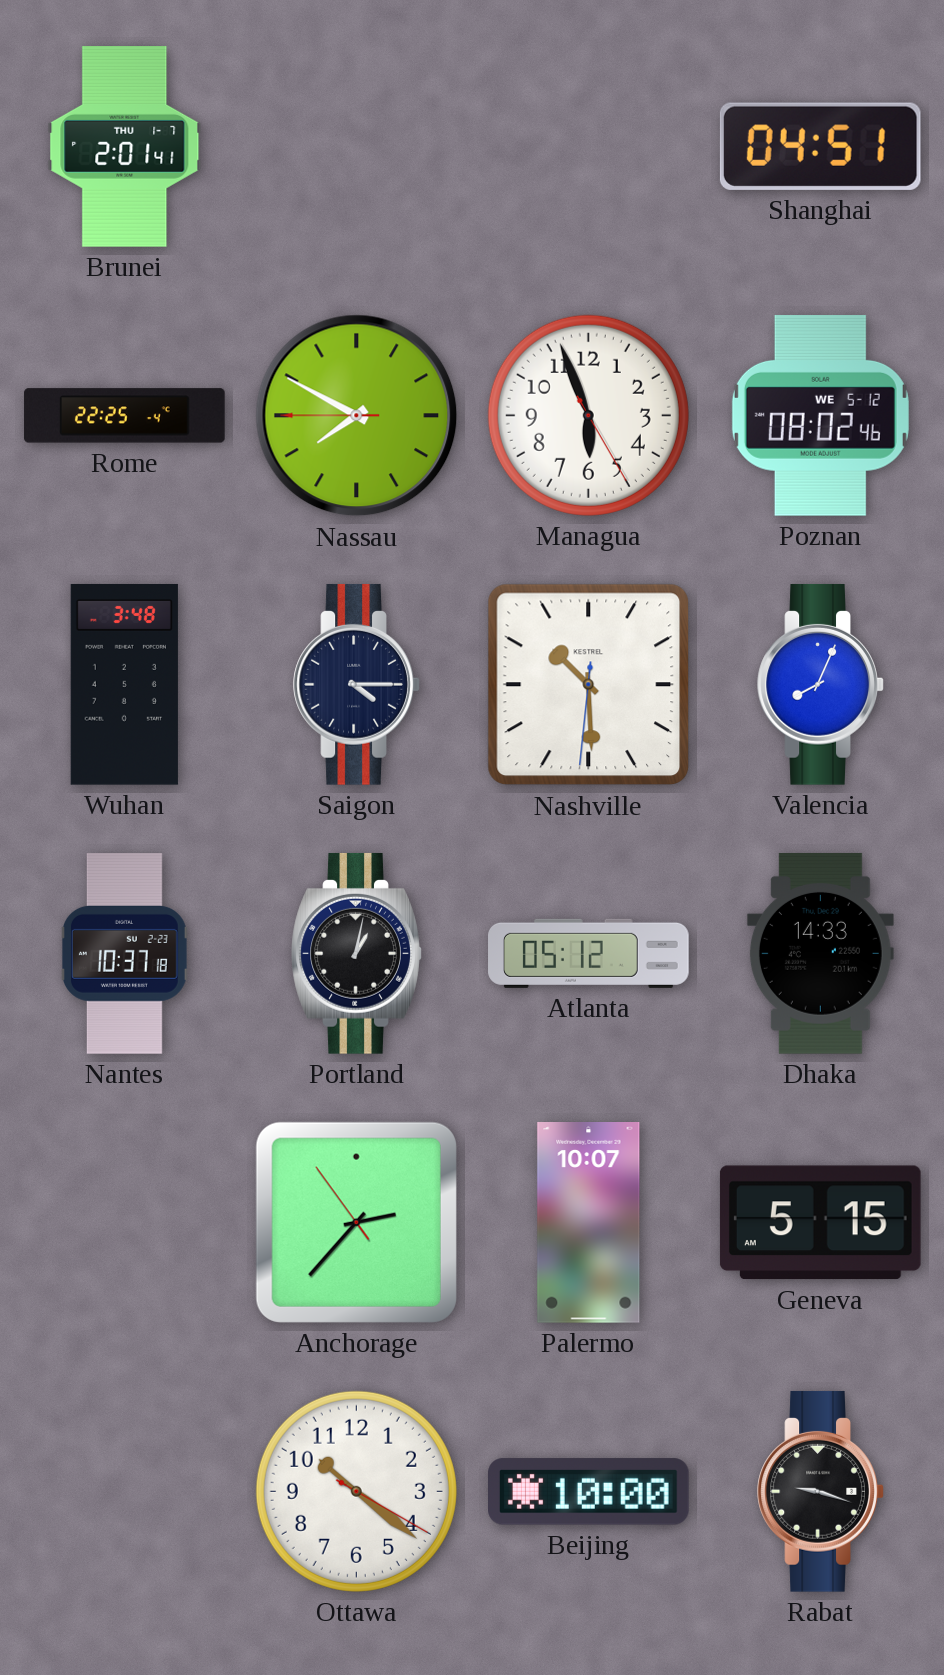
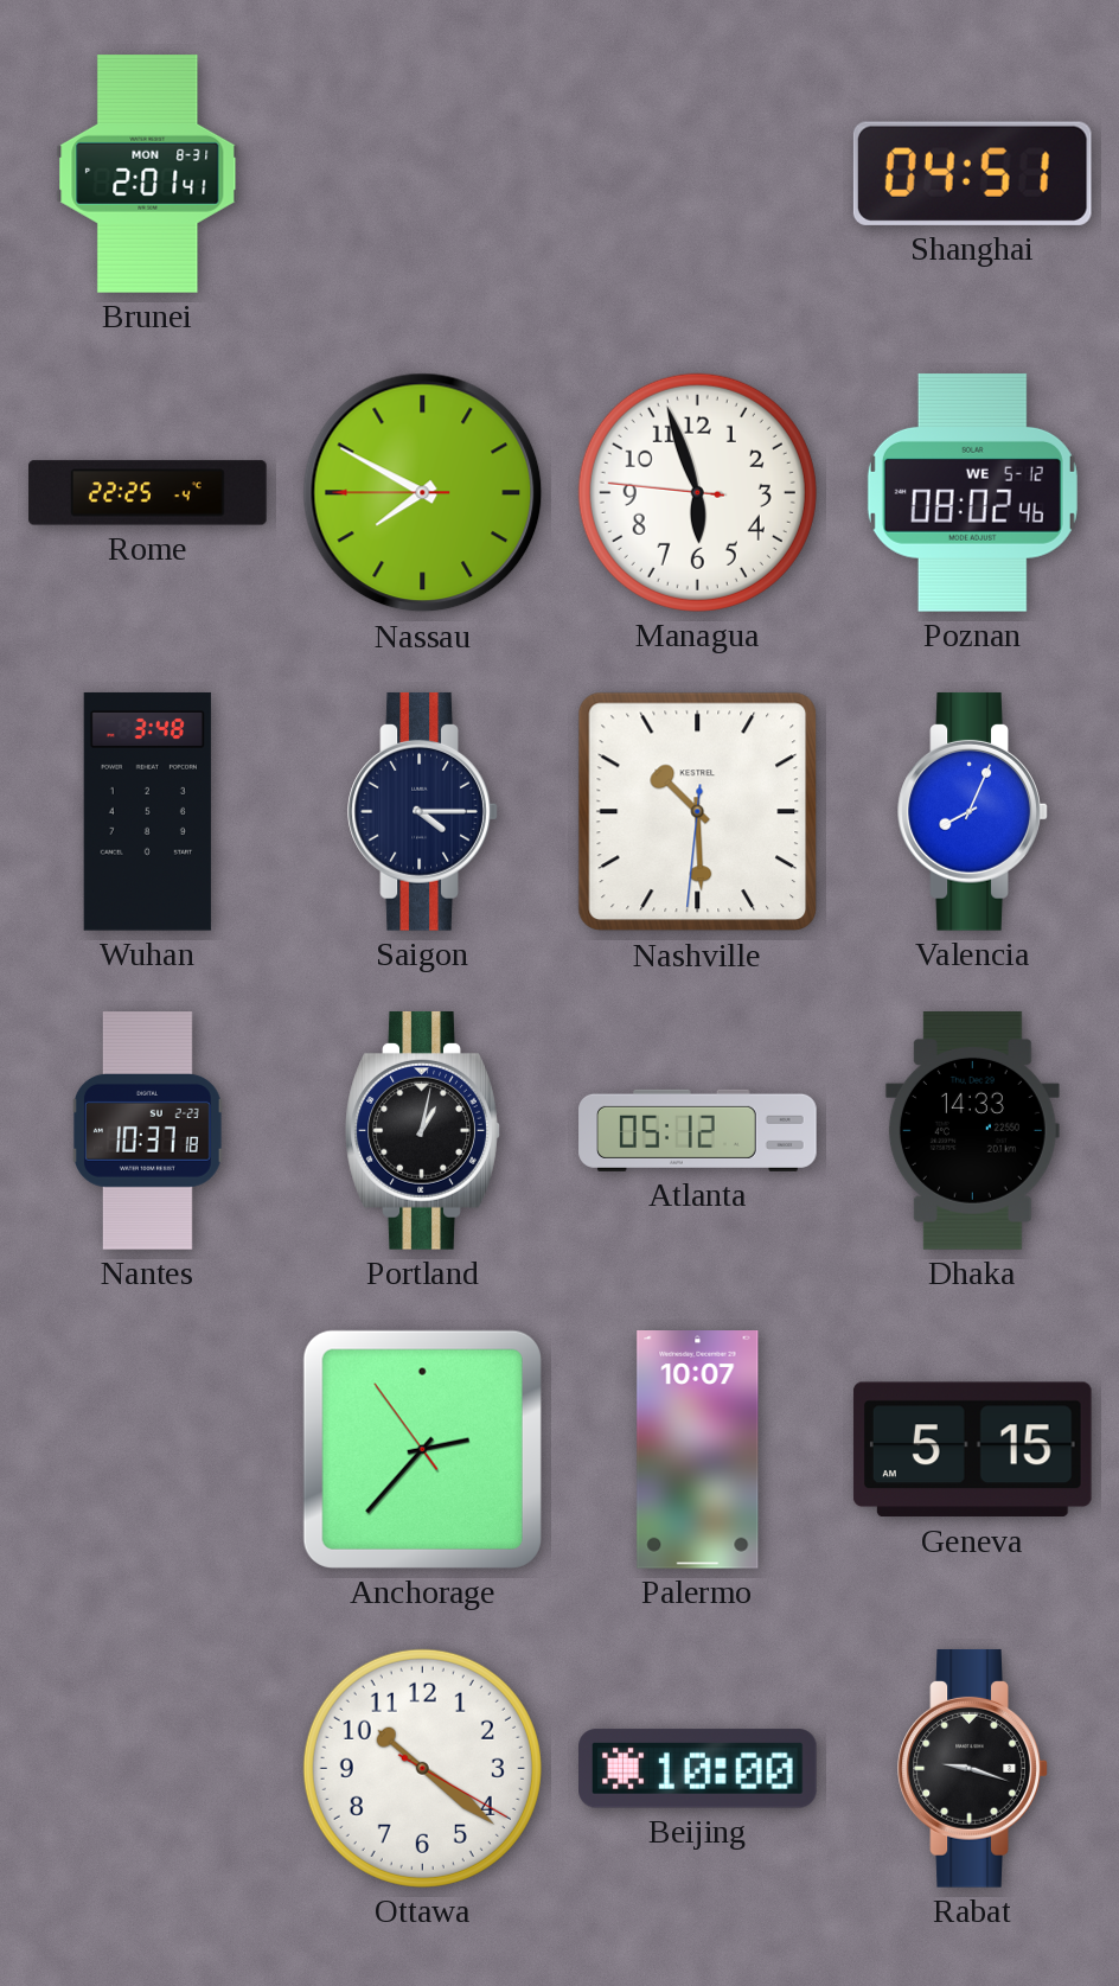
Brunei date: THU 1-7 -> MON 8-31
Managua: 5:56:25 -> 5:56:46
